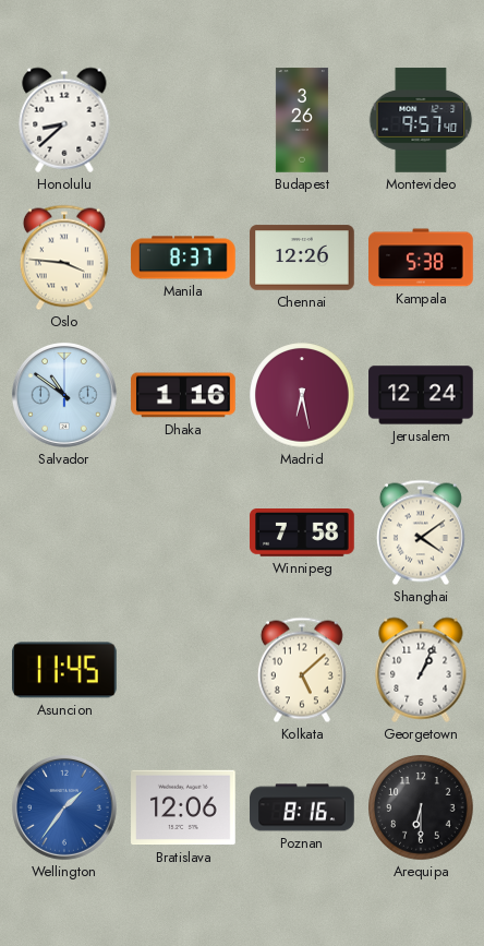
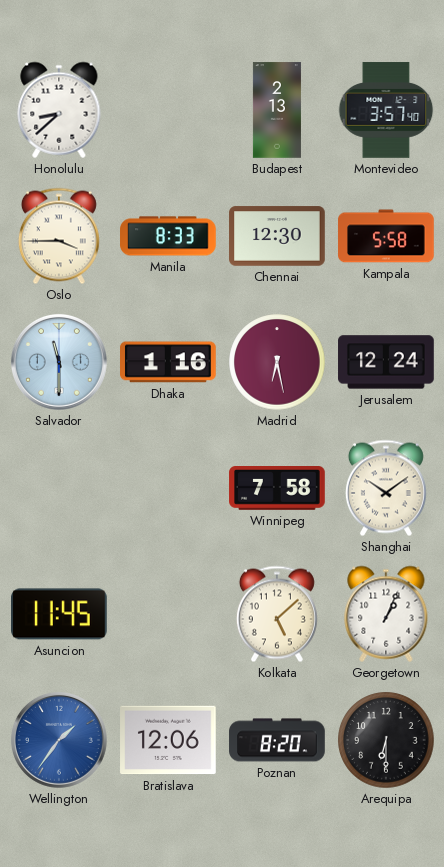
Budapest: 3:26 -> 2:13
Montevideo: 9:57 -> 3:57
Oslo: 3:46 -> 3:45
Manila: 8:37 -> 8:33
Chennai: 12:26 -> 12:30
Kampala: 5:38 -> 5:58
Salvador: 10:51 -> 11:30
Shanghai: 4:09 -> 10:09
Poznan: 8:16 -> 8:20
